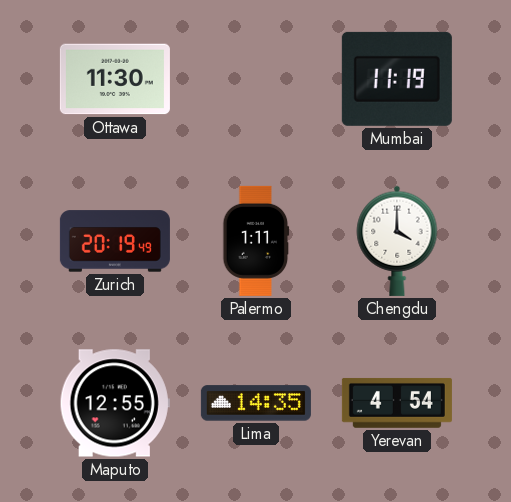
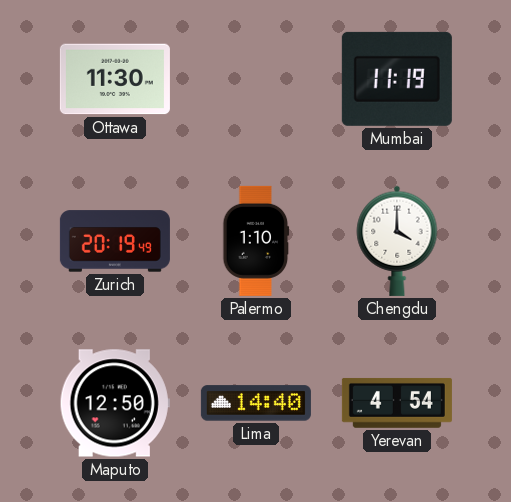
Palermo: 1:11 -> 1:10
Maputo: 12:55 -> 12:50
Lima: 14:35 -> 14:40
